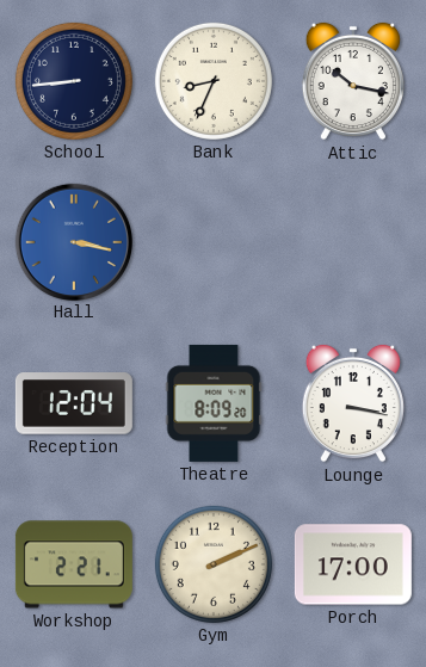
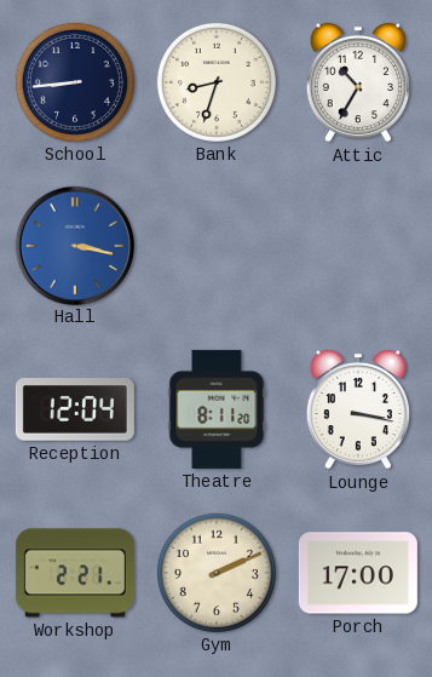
Bank: 8:34 -> 8:33
Attic: 10:17 -> 10:35
Theatre: 8:09 -> 8:11
